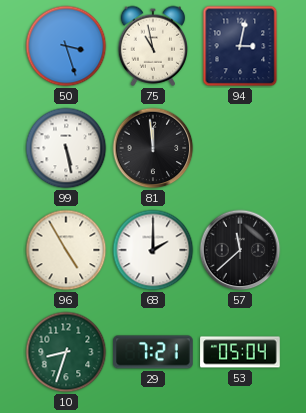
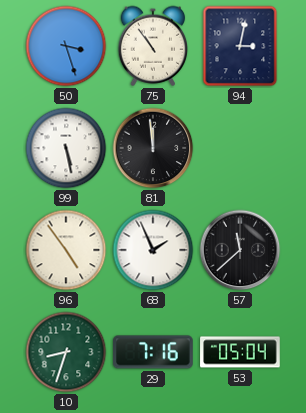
75: 10:58 -> 10:54
96: 4:55 -> 4:54
68: 2:00 -> 1:56
29: 7:21 -> 7:16
